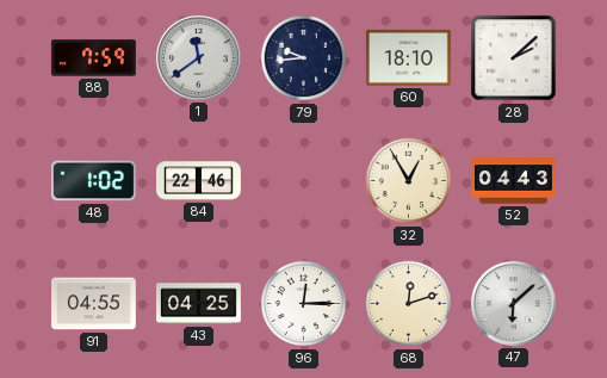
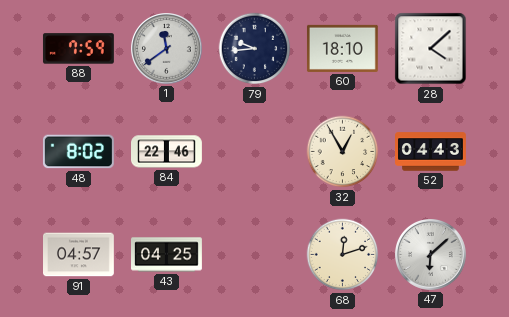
28: 2:08 -> 4:08
48: 1:02 -> 8:02
91: 04:55 -> 04:57
96: 12:15 -> none
